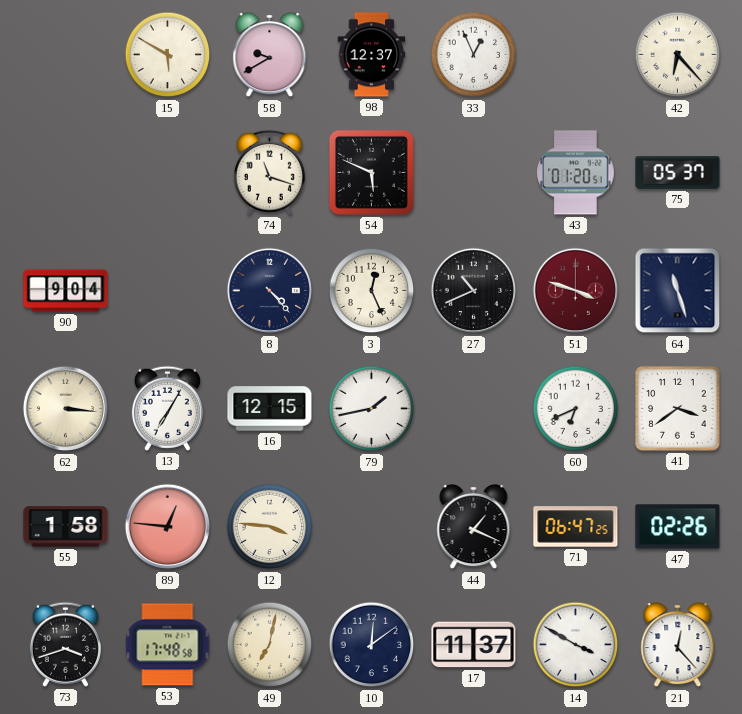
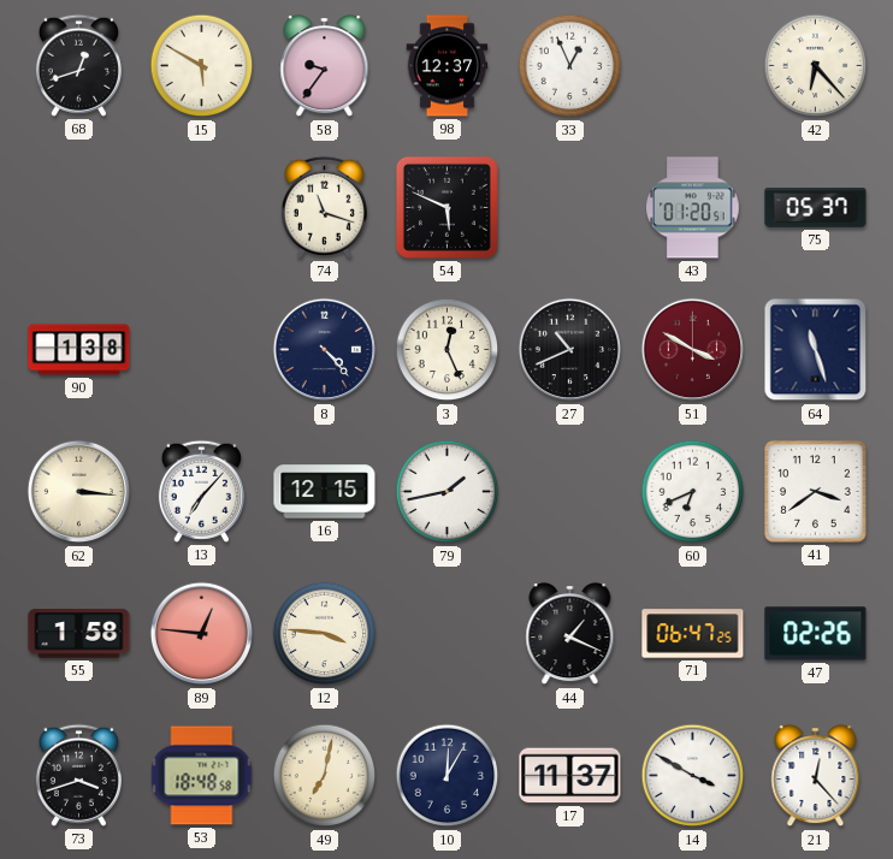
68: none -> 12:42
58: 9:40 -> 9:36
90: 9:04 -> 1:38
51: 3:48 -> 3:50
13: 7:05 -> 7:07
53: 17:48 -> 18:48
10: 12:09 -> 12:05
